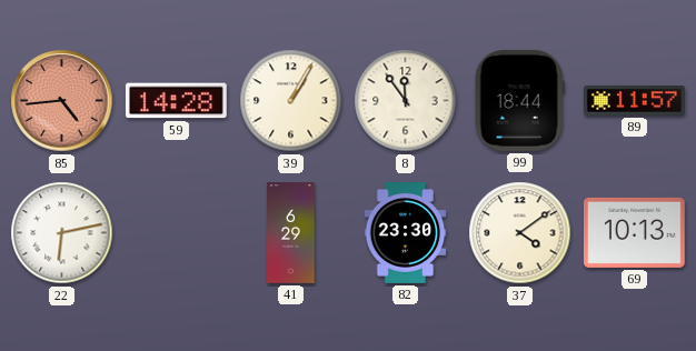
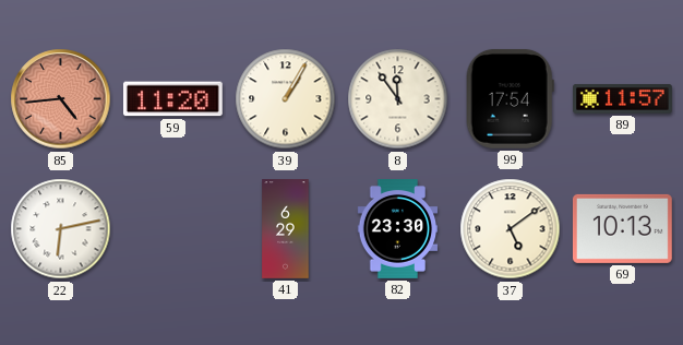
59: 14:28 -> 11:20
99: 18:44 -> 17:54
37: 4:09 -> 5:09
